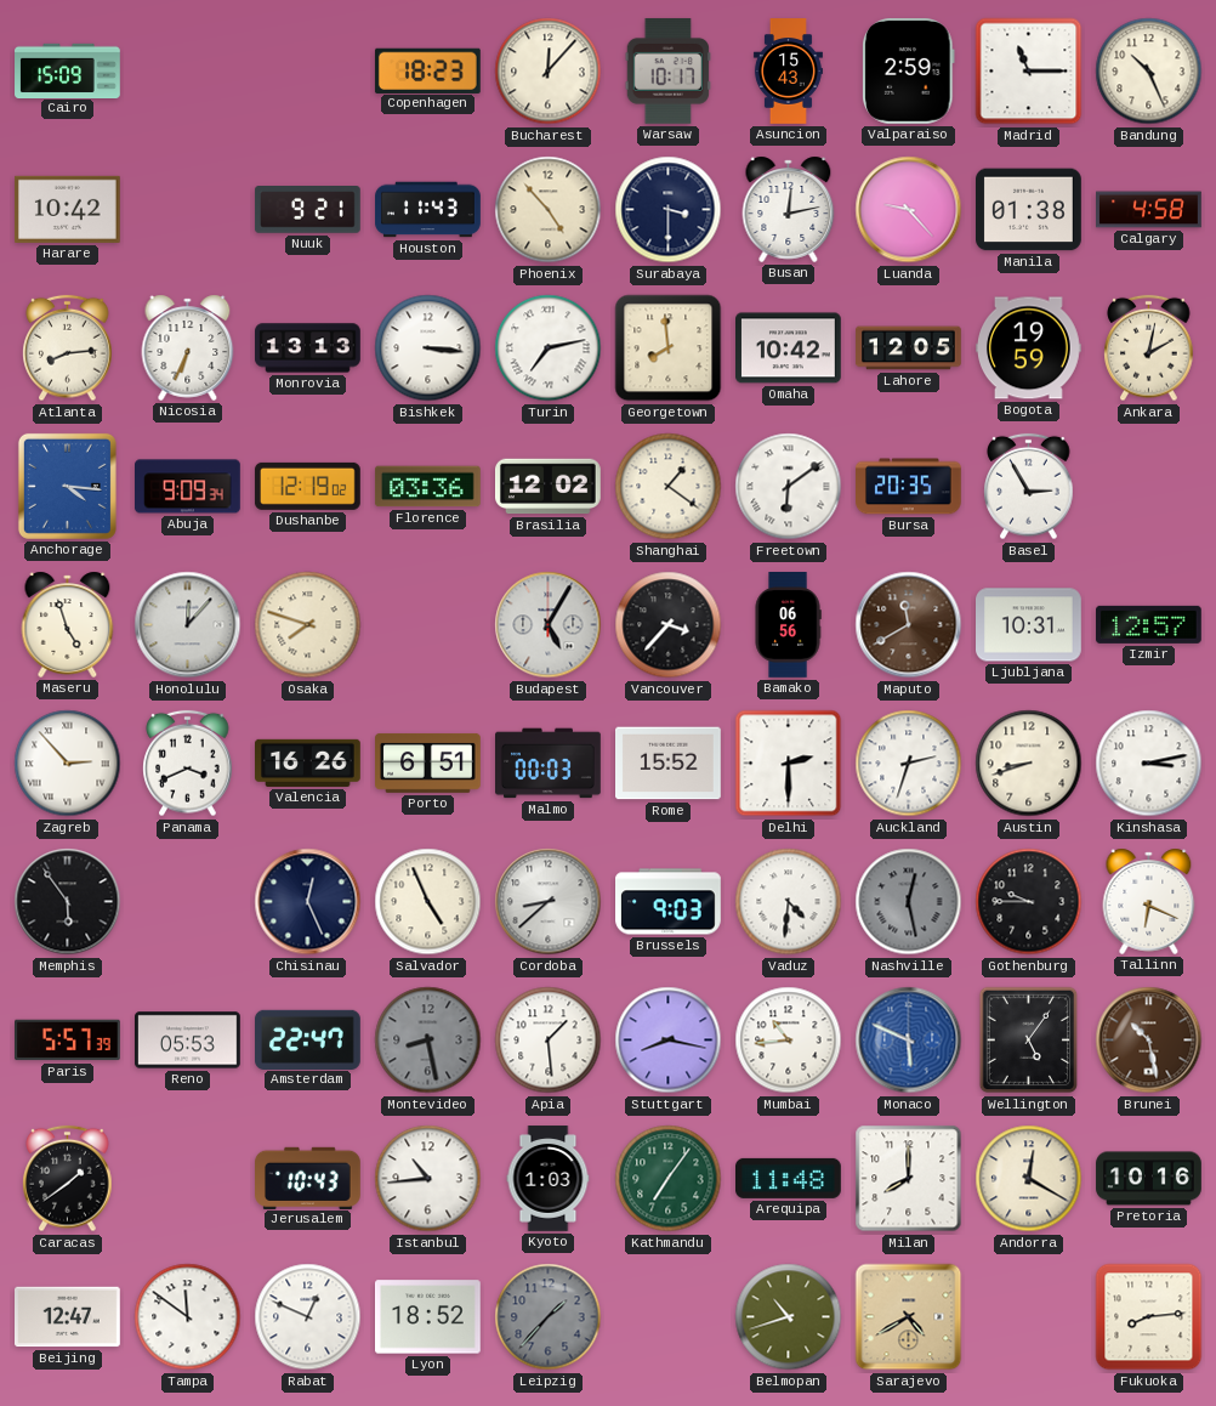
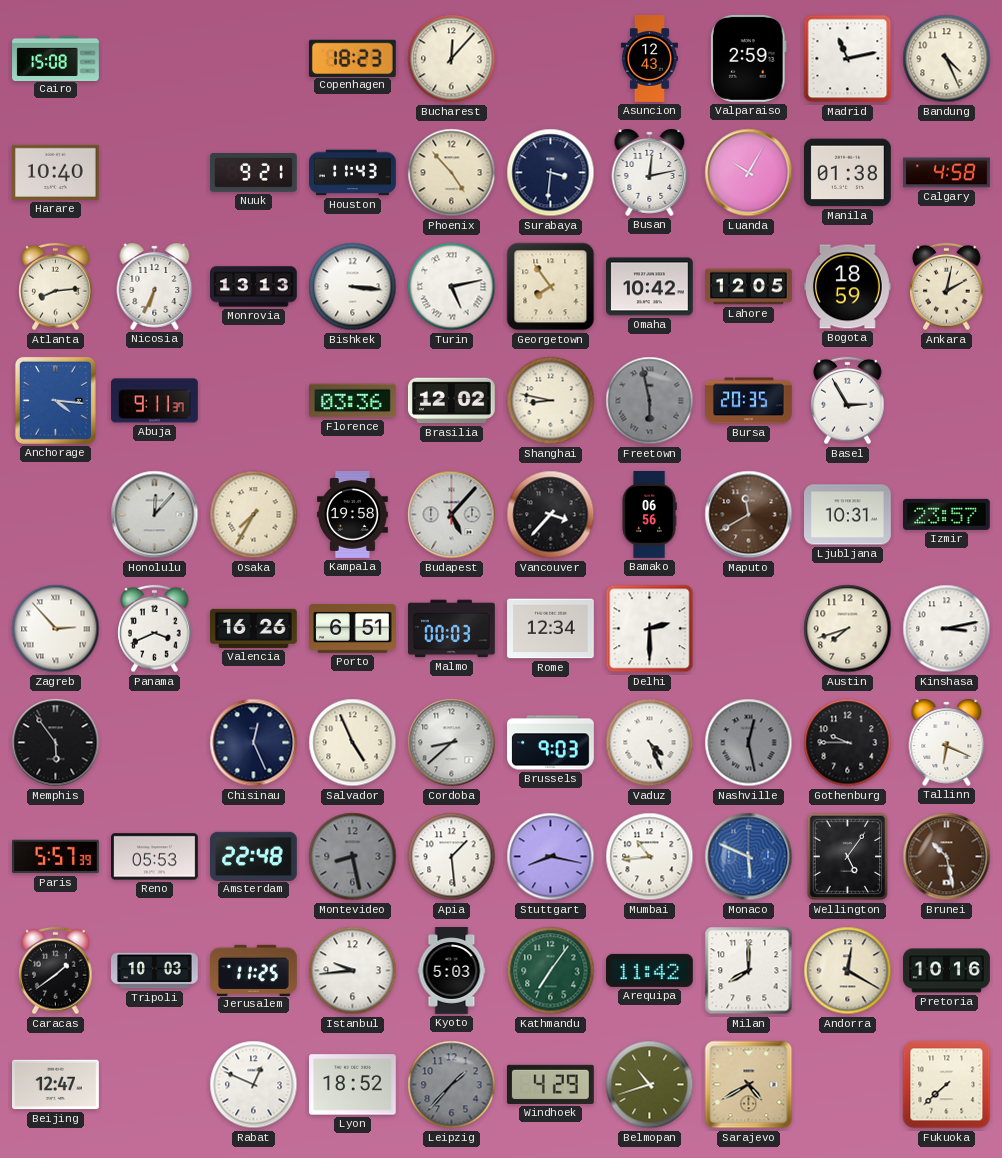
Cairo: 15:09 -> 15:08
Warsaw: 10:17 -> none
Asuncion: 15:43 -> 12:43
Madrid: 11:15 -> 11:13
Bandung: 10:26 -> 4:26
Harare: 10:42 -> 10:40
Surabaya: 3:30 -> 3:31
Luanda: 9:23 -> 10:05
Turin: 7:13 -> 5:13
Georgetown: 7:59 -> 7:54
Bogota: 19:59 -> 18:59
Abuja: 9:09 -> 9:11
Dushanbe: 12:19 -> none
Shanghai: 1:21 -> 8:47
Freetown: 6:09 -> 5:58
Freetown dial: white -> grey
Maseru: 4:57 -> none
Osaka: 7:48 -> 7:35
Kampala: none -> 19:58
Budapest: 5:05 -> 5:07
Izmir: 12:57 -> 23:57
Rome: 15:52 -> 12:34
Auckland: 2:33 -> none
Austin: 8:42 -> 7:42
Vaduz: 4:31 -> 4:26
Amsterdam: 22:47 -> 22:48
Tripoli: none -> 10:03
Jerusalem: 10:43 -> 11:25
Istanbul: 10:44 -> 9:44
Kyoto: 1:03 -> 5:03
Arequipa: 11:48 -> 11:42
Tampa: 11:51 -> none
Windhoek: none -> 4:29
Fukuoka: 8:14 -> 7:38
